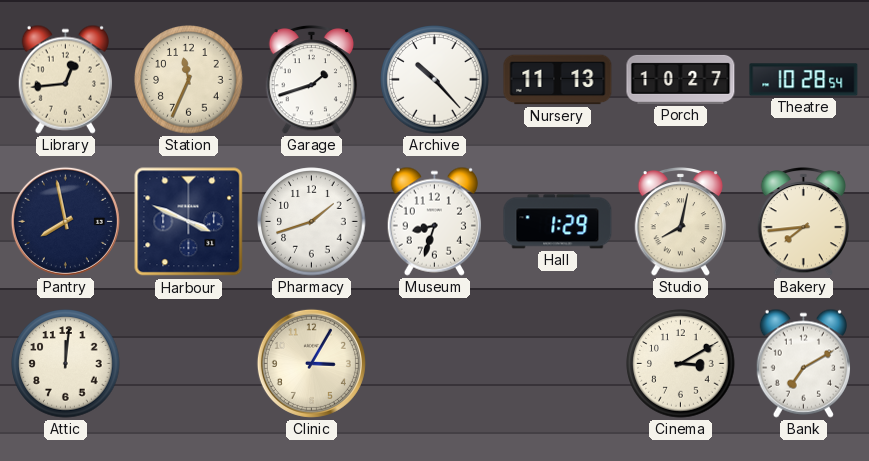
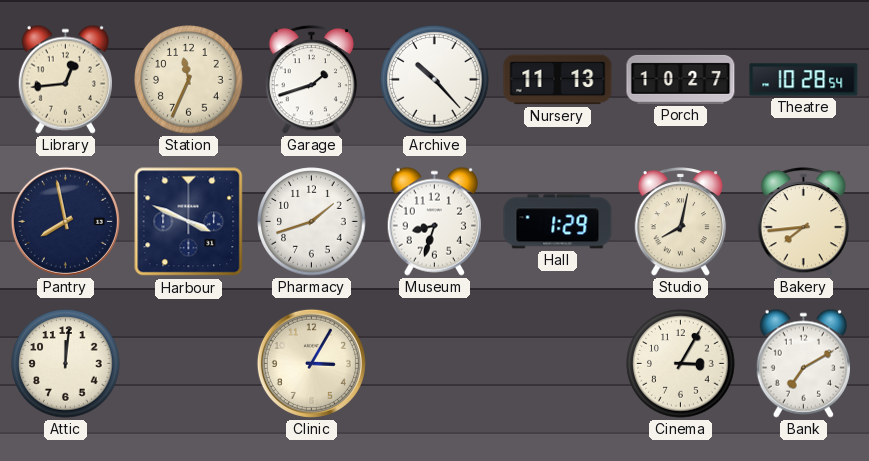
Cinema: 3:10 -> 3:05
